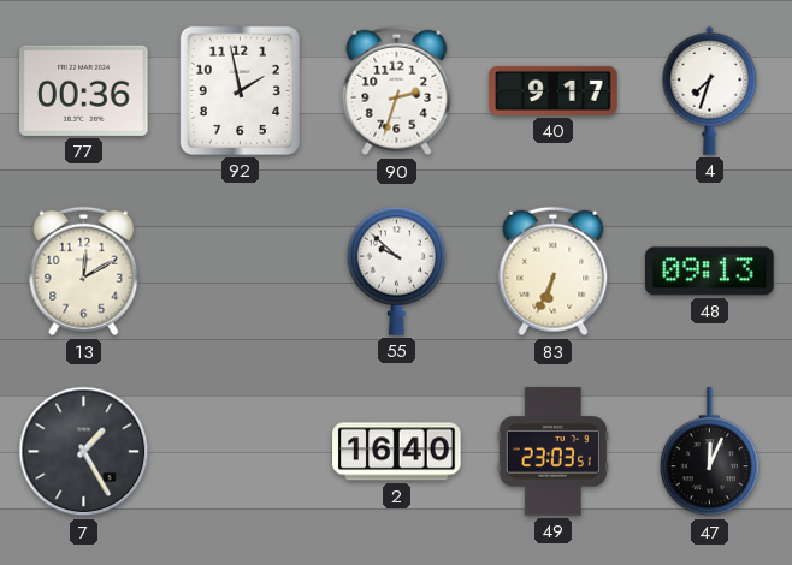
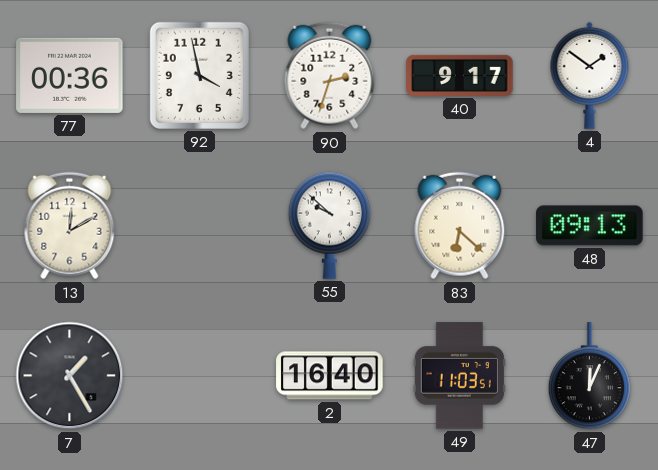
92: 1:58 -> 3:58
4: 7:33 -> 1:51
83: 6:34 -> 6:22
49: 23:03 -> 11:03
